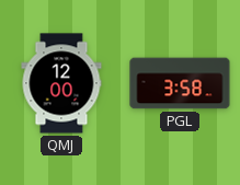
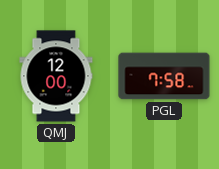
PGL: 3:58 -> 7:58
